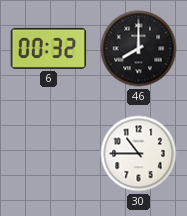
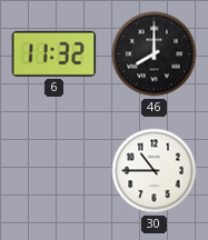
6: 00:32 -> 11:32
